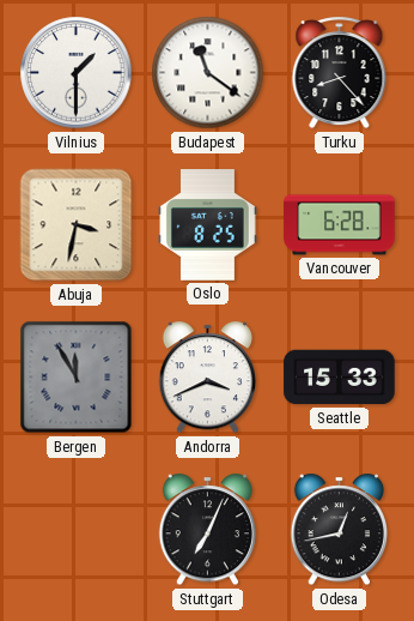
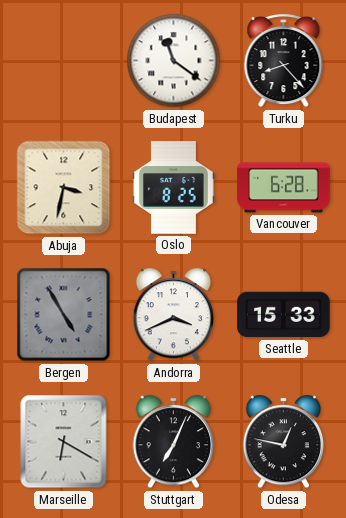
Vilnius: 1:30 -> none
Bergen: 11:55 -> 4:55
Marseille: none -> 6:20
Odesa: 12:43 -> 12:47
